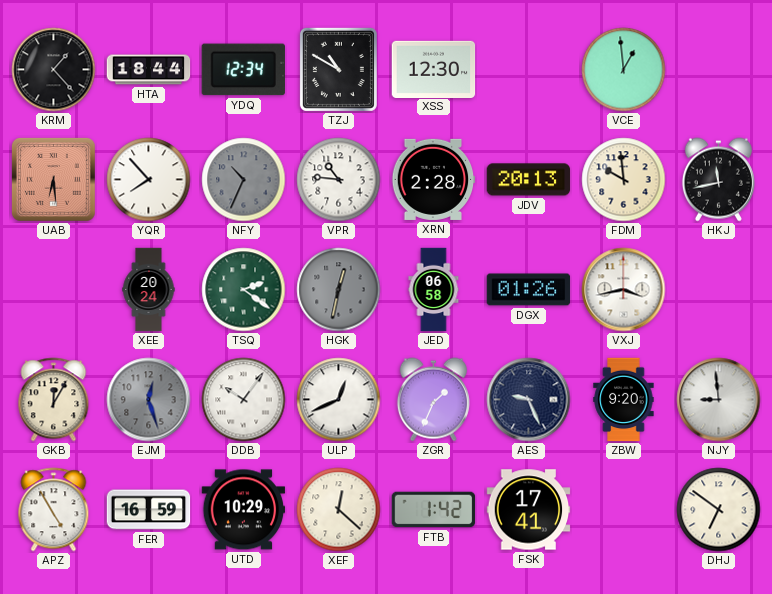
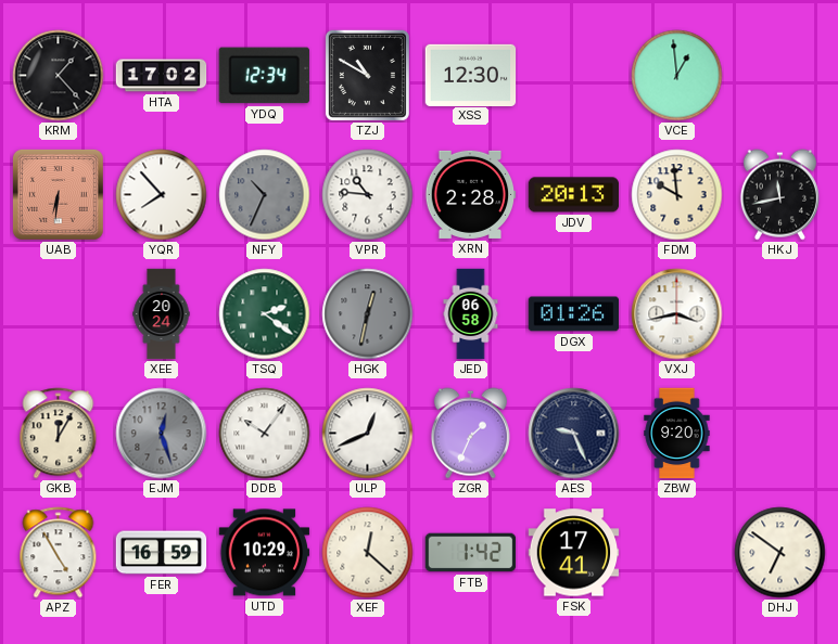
HTA: 18:44 -> 17:02
UAB: 6:29 -> 6:31
NJY: 8:59 -> none
